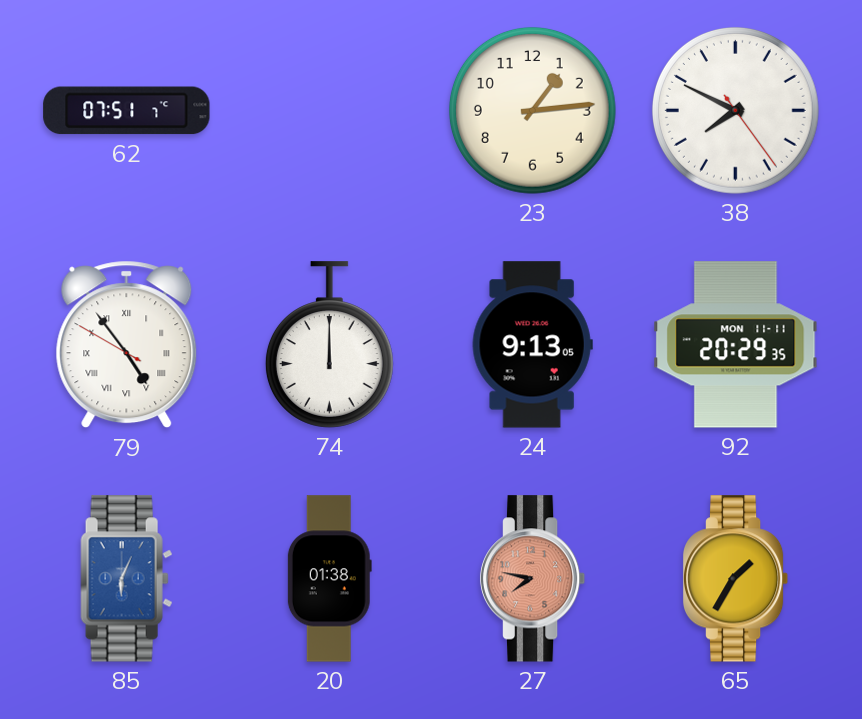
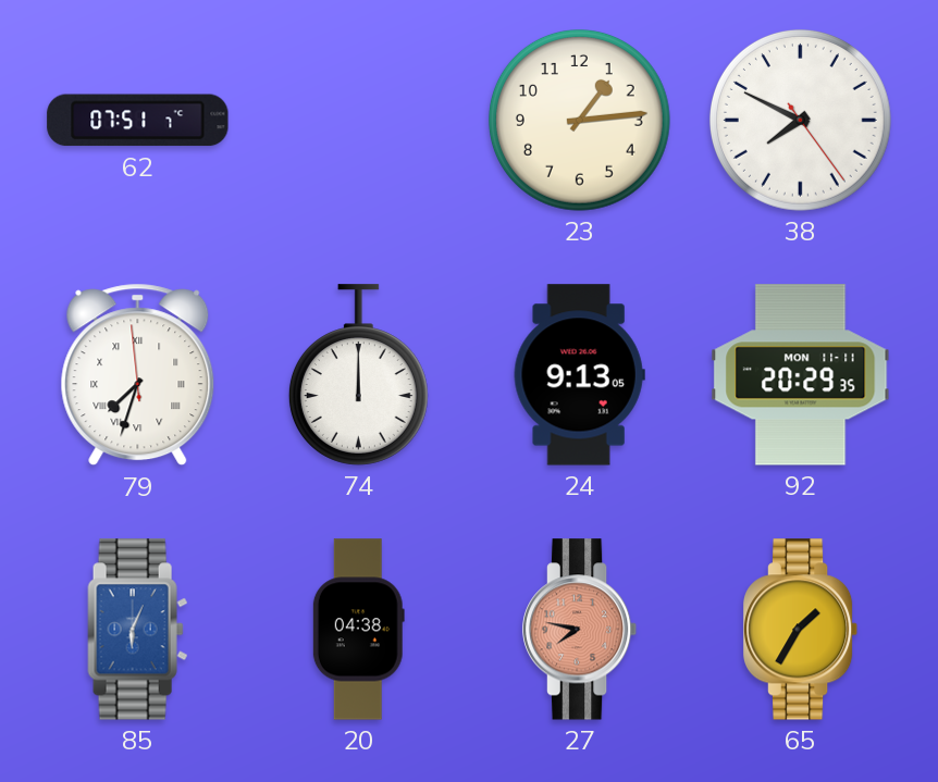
79: 4:53 -> 7:32
20: 01:38 -> 04:38
